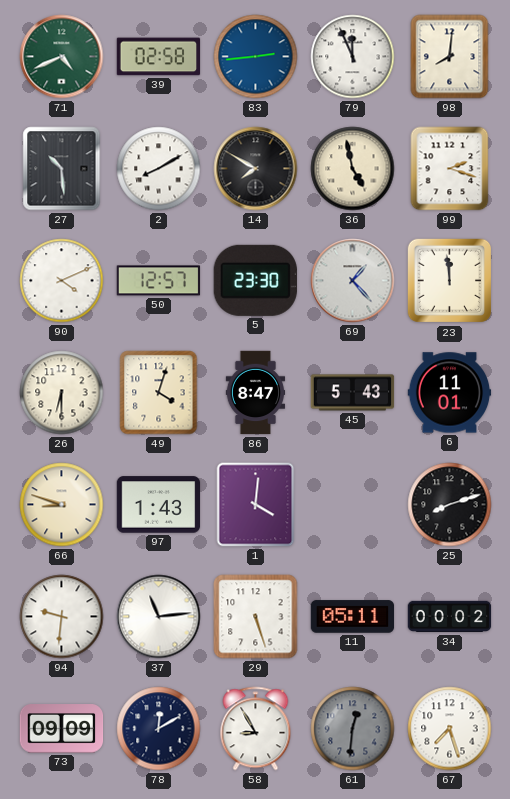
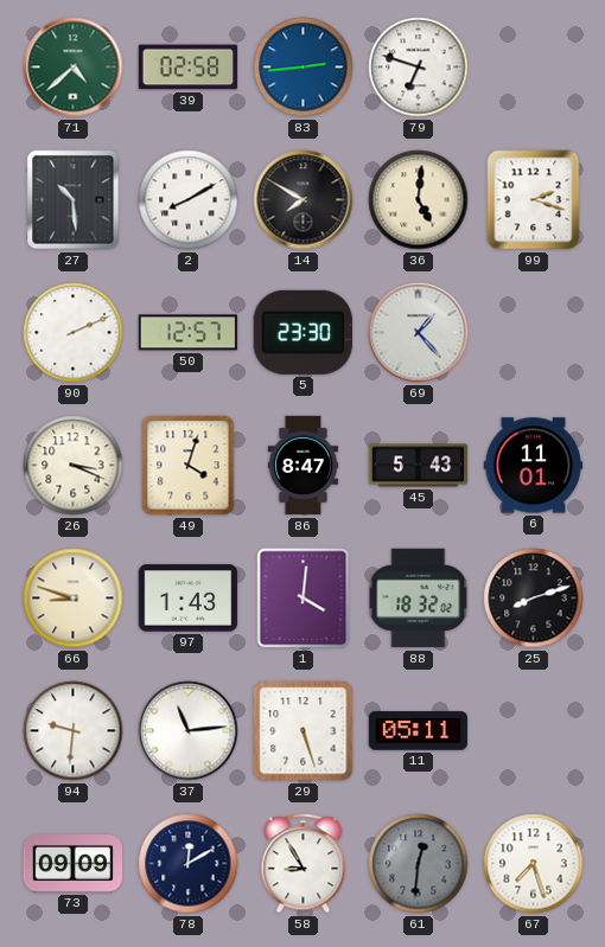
71: 4:41 -> 4:38
79: 11:56 -> 6:48
98: 8:01 -> none
36: 4:58 -> 5:01
90: 4:11 -> 2:11
23: 11:59 -> none
26: 6:30 -> 3:19
88: none -> 18:32
34: 00:02 -> none
